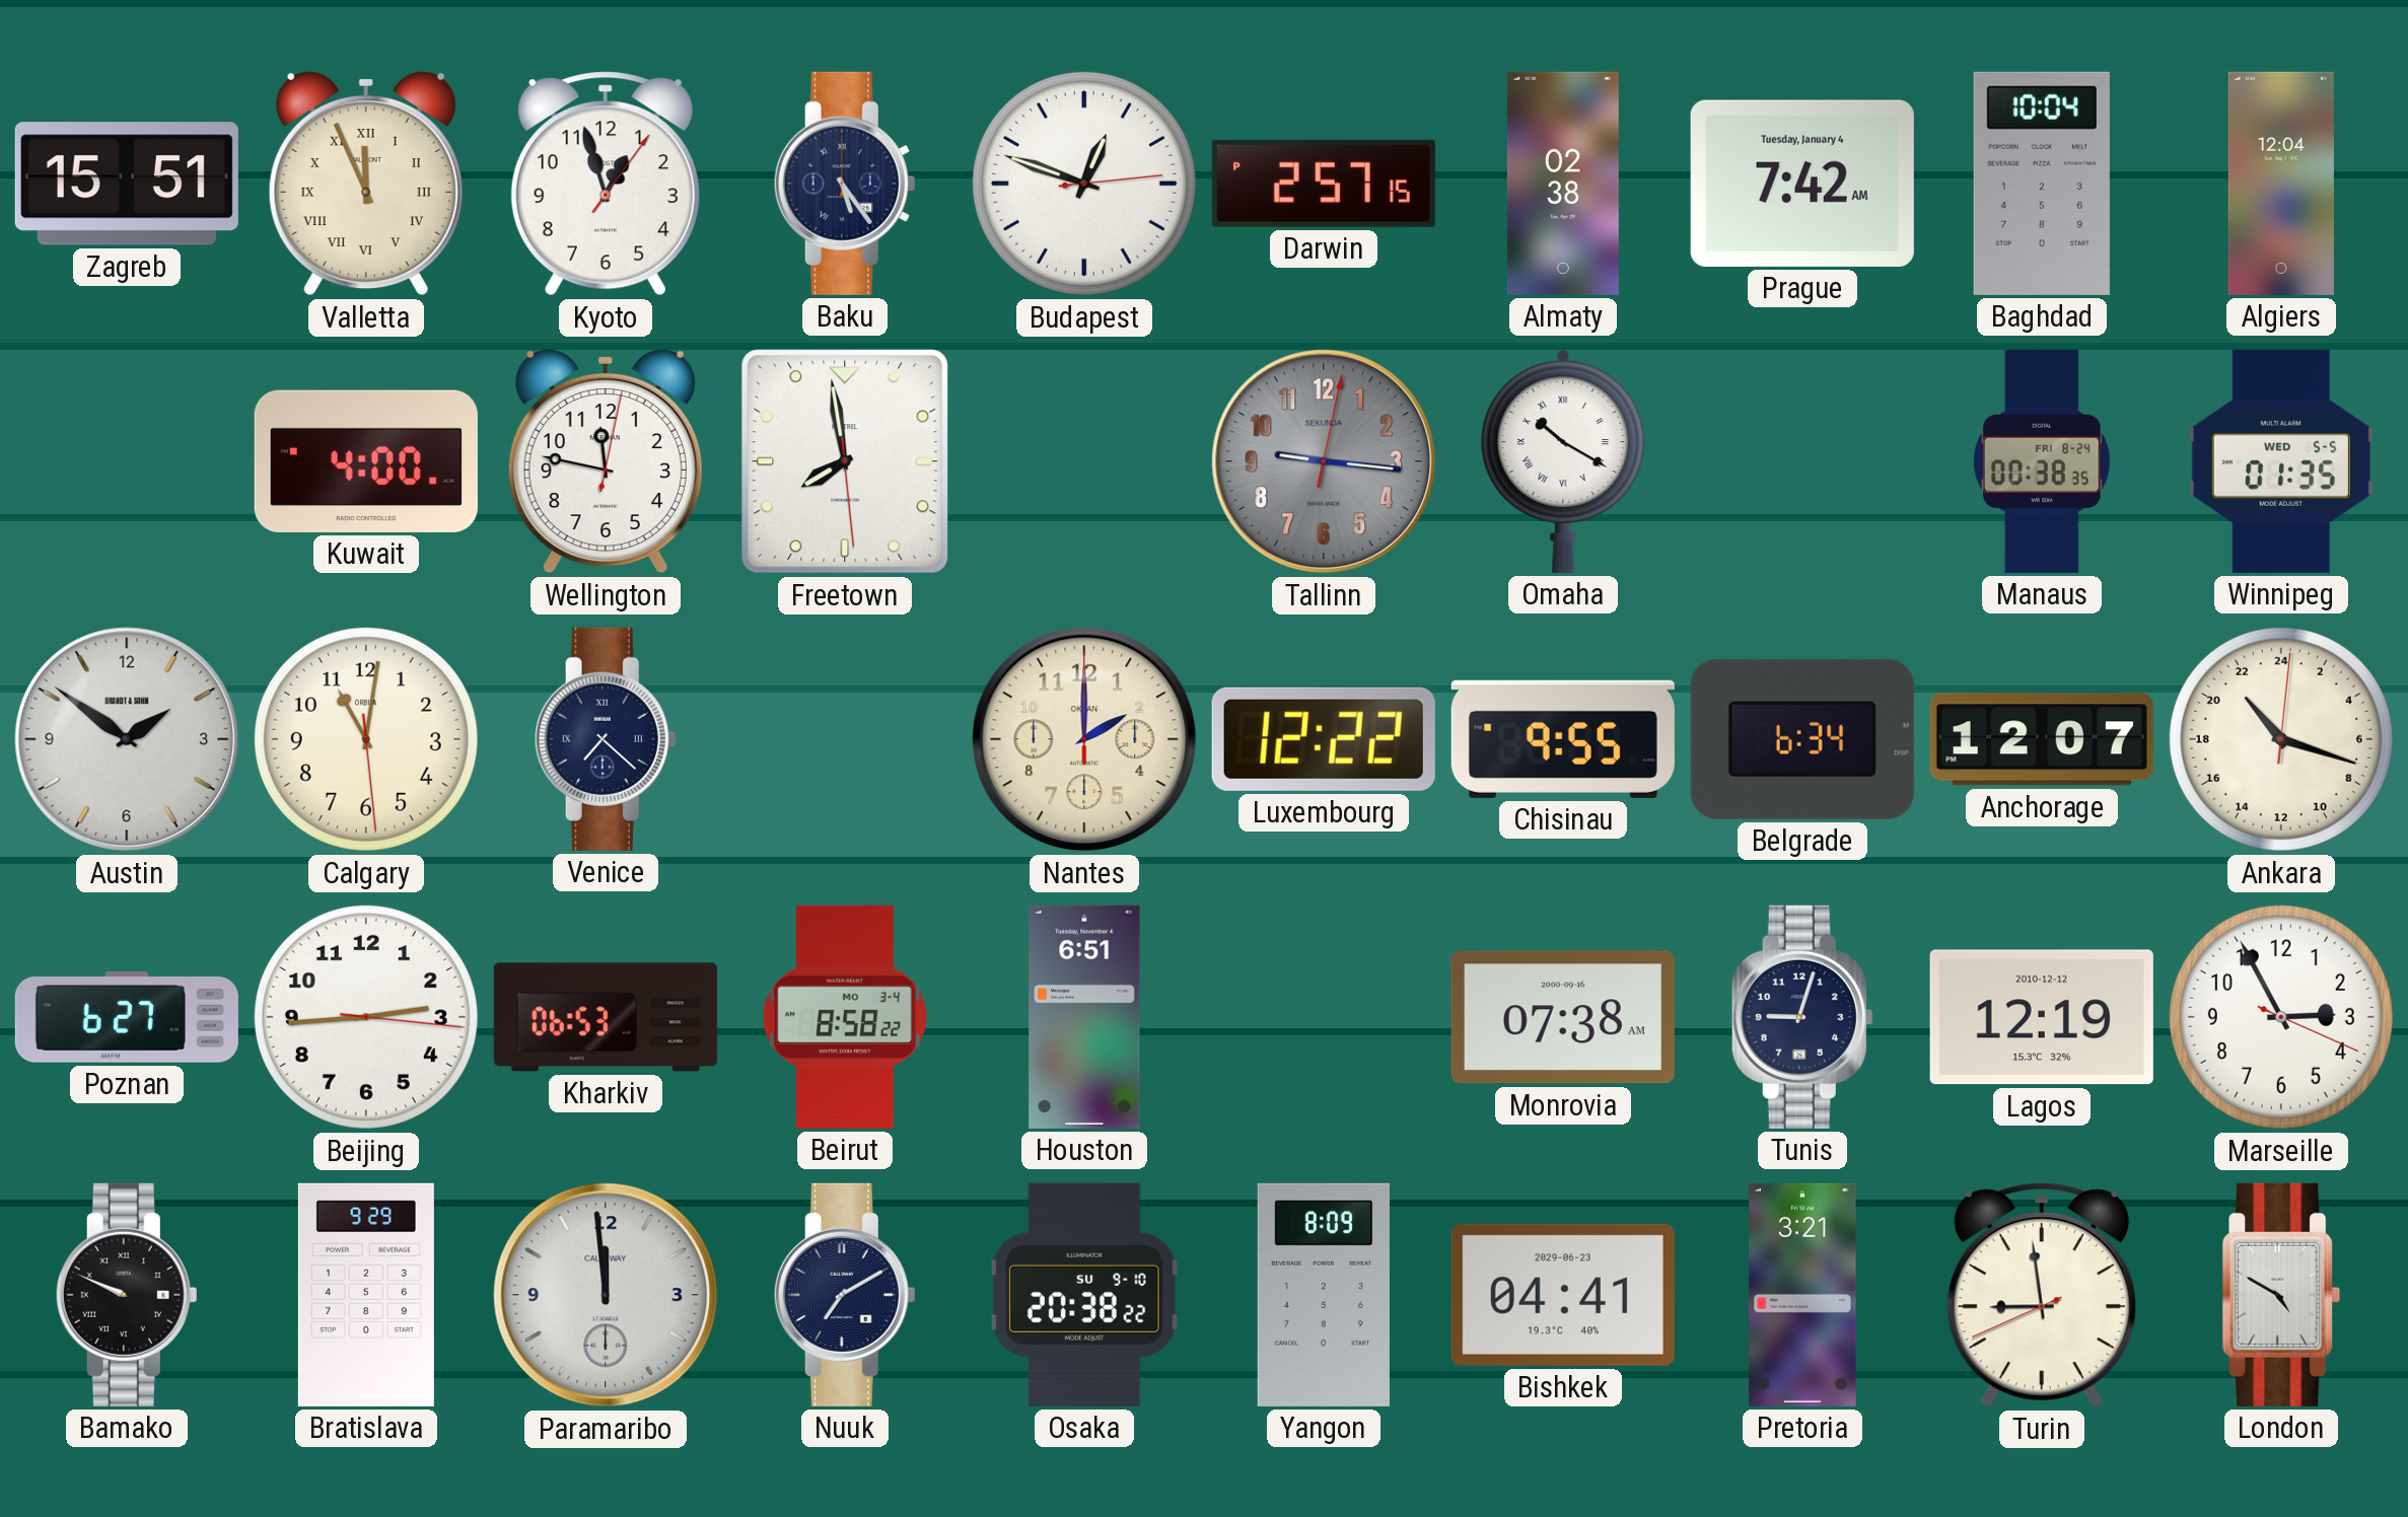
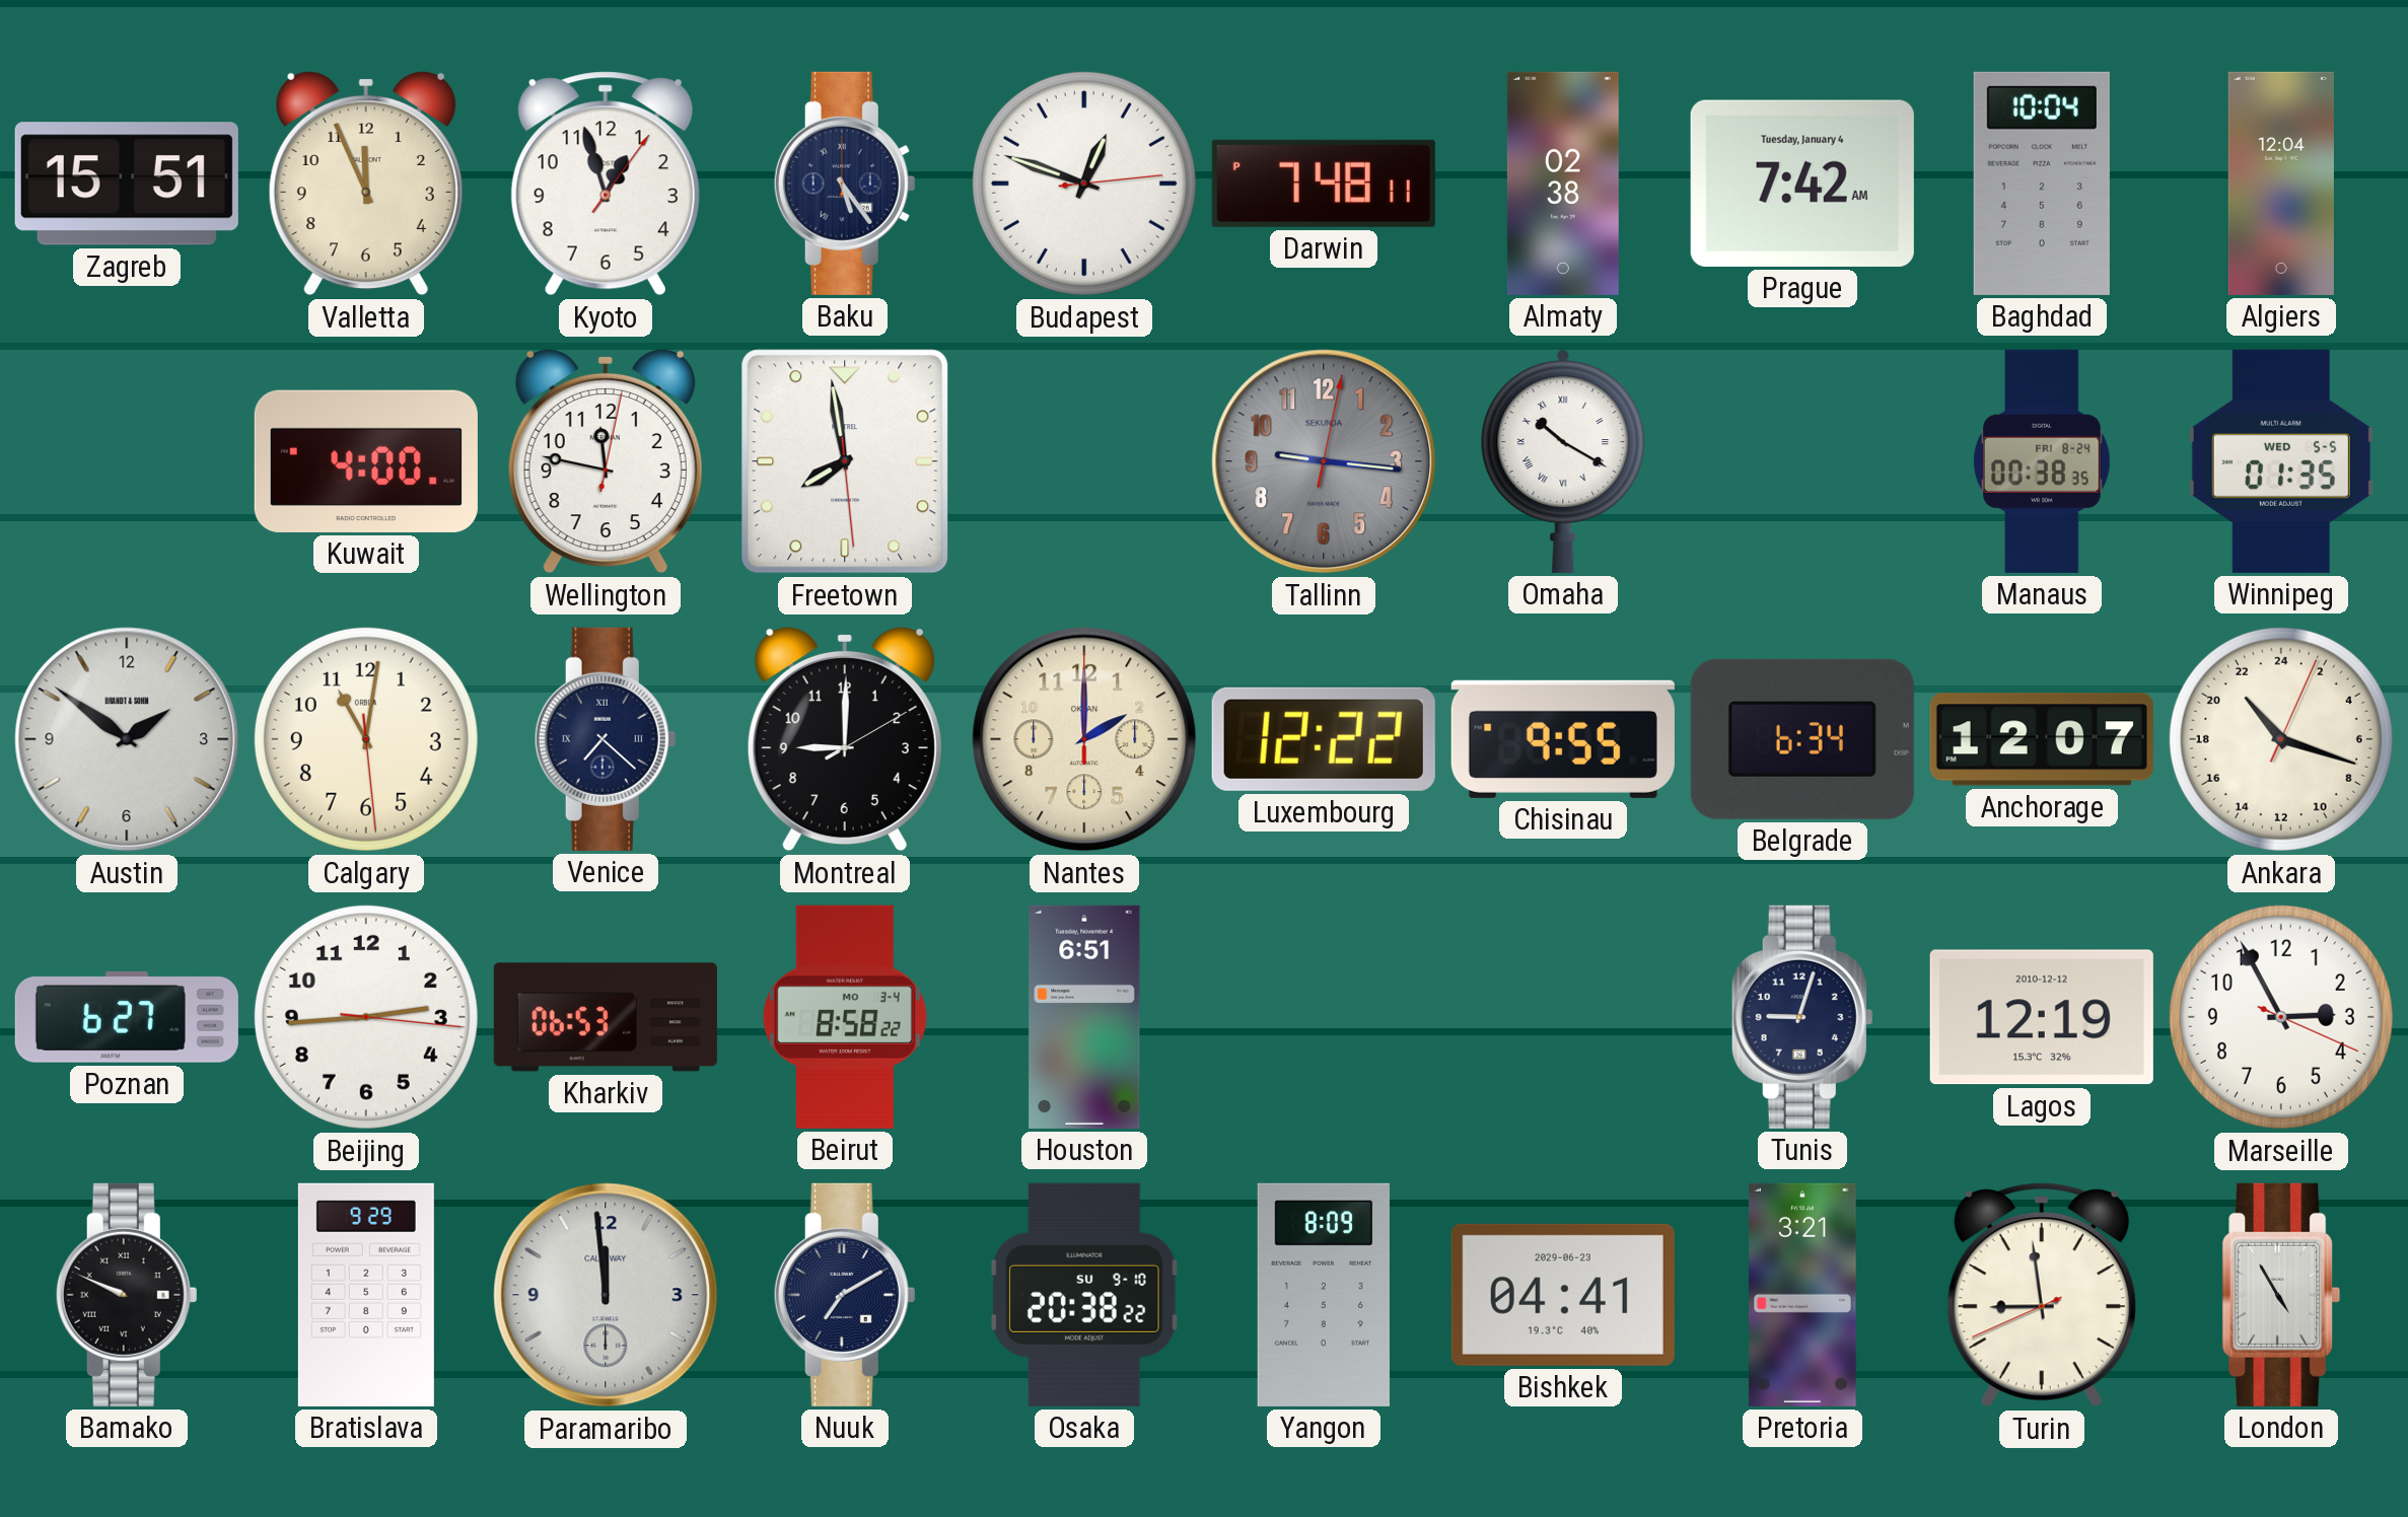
Valletta numerals: Roman -> Arabic
Darwin: 2:57 -> 7:48
Montreal: none -> 9:00
Ankara: 21:18:01 -> 21:18:04
Monrovia: 07:38 -> none
London: 4:50 -> 4:55
